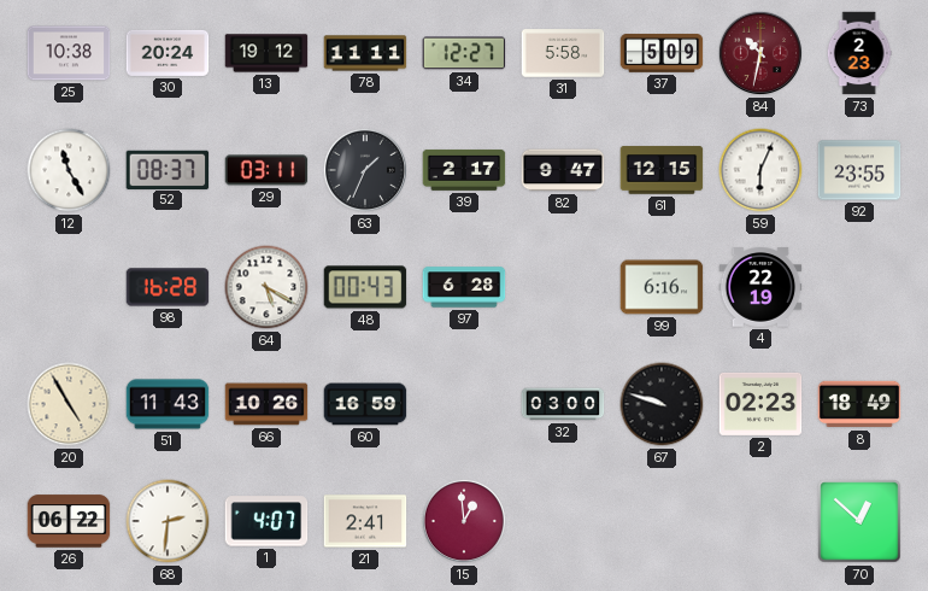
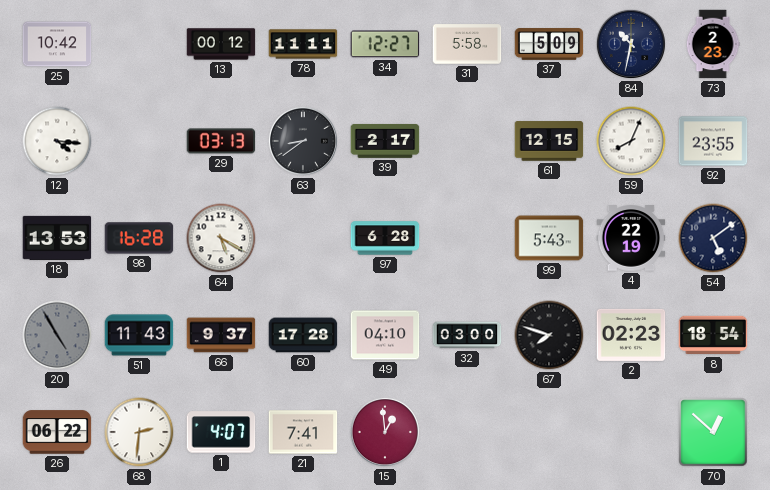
25: 10:38 -> 10:42
30: 20:24 -> none
13: 19:12 -> 00:12
84 dial: burgundy -> navy
12: 11:25 -> 4:16
52: 08:37 -> none
29: 03:11 -> 03:13
63: 1:34 -> 8:39
82: 9:47 -> none
59: 6:04 -> 8:04
18: none -> 13:53
48: 00:43 -> none
99: 6:16 -> 5:43
54: none -> 5:09
20 dial: cream -> grey
66: 10:26 -> 9:37
60: 16:59 -> 17:28
49: none -> 04:10
67: 9:48 -> 7:48
8: 18:49 -> 18:54
21: 2:41 -> 7:41
